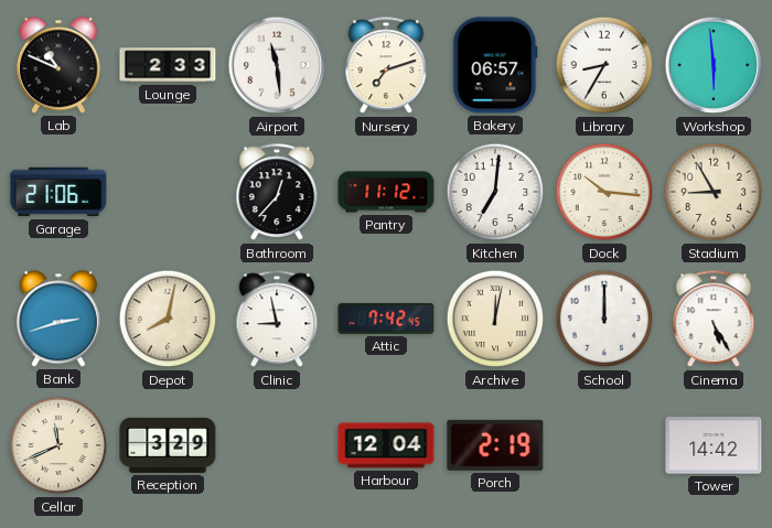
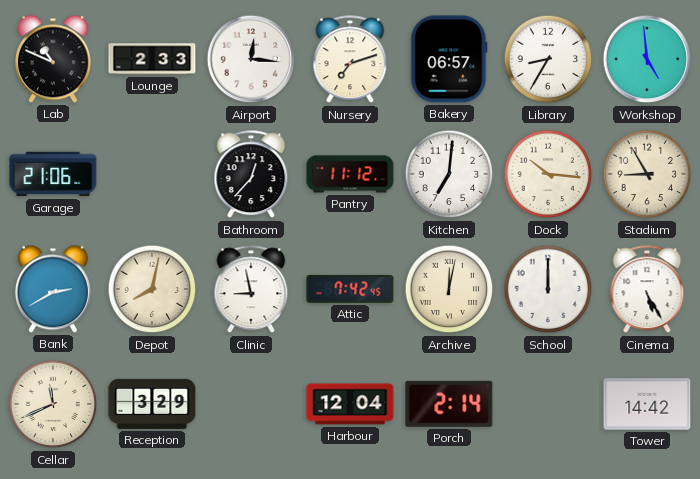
Airport: 11:29 -> 12:16
Workshop: 5:59 -> 4:59
Bank: 2:42 -> 2:40
Porch: 2:19 -> 2:14
